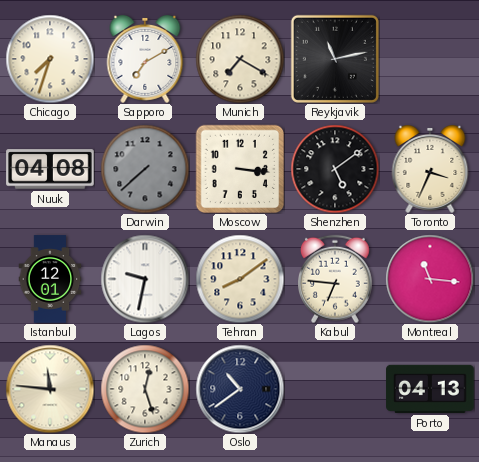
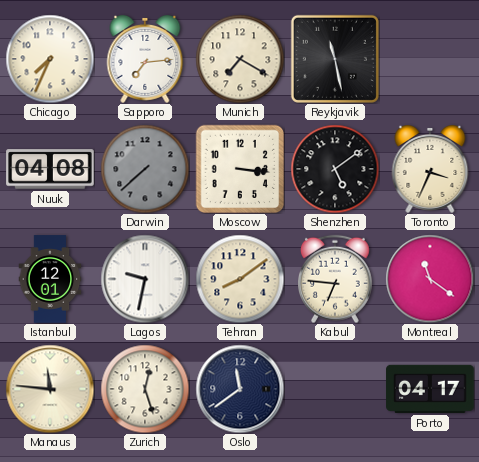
Chicago: 7:33 -> 7:34
Sapporo: 7:10 -> 7:14
Reykjavik: 11:13 -> 11:28
Montreal: 11:16 -> 11:21
Oslo: 10:39 -> 11:39
Porto: 04:13 -> 04:17
